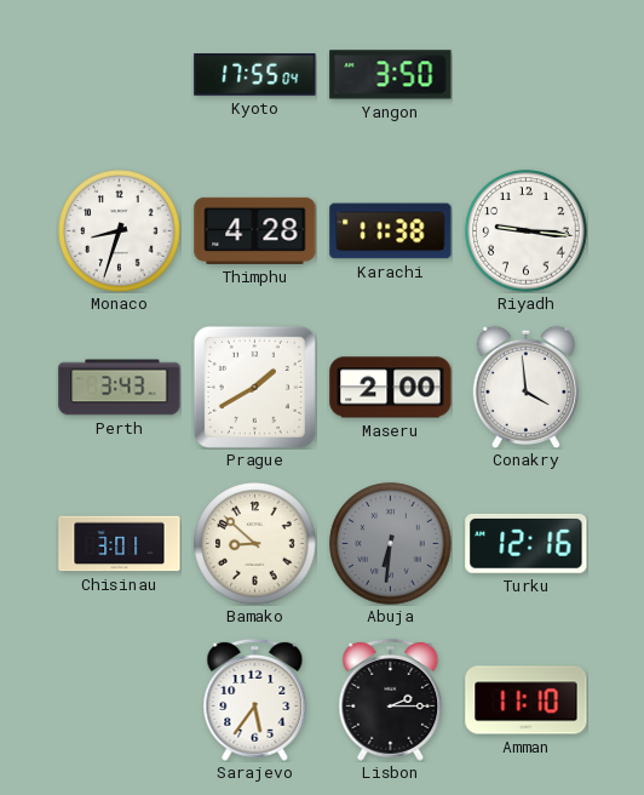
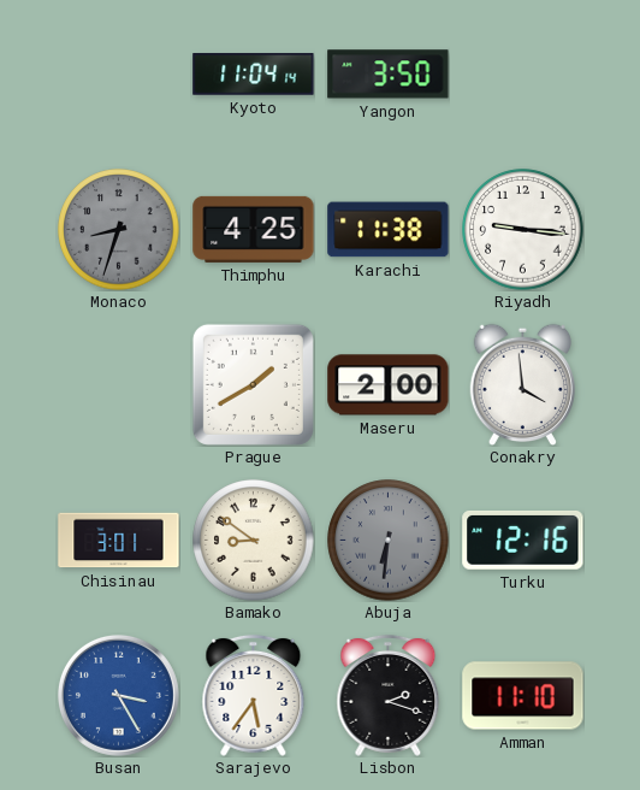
Kyoto: 17:55 -> 11:04
Monaco dial: white -> grey
Thimphu: 4:28 -> 4:25
Perth: 3:43 -> none
Bamako: 8:52 -> 8:51
Busan: none -> 3:25
Lisbon: 2:15 -> 2:18
